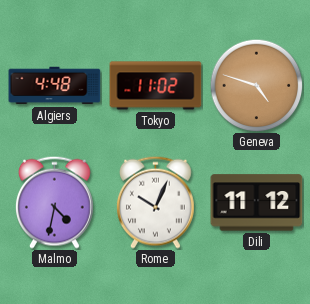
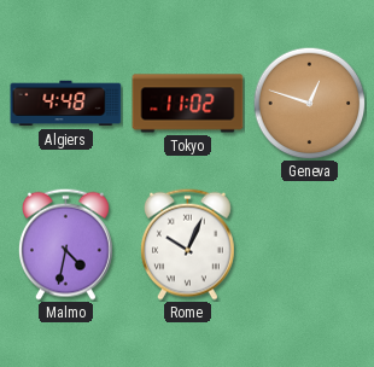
Geneva: 4:48 -> 12:48
Dili: 11:12 -> none
